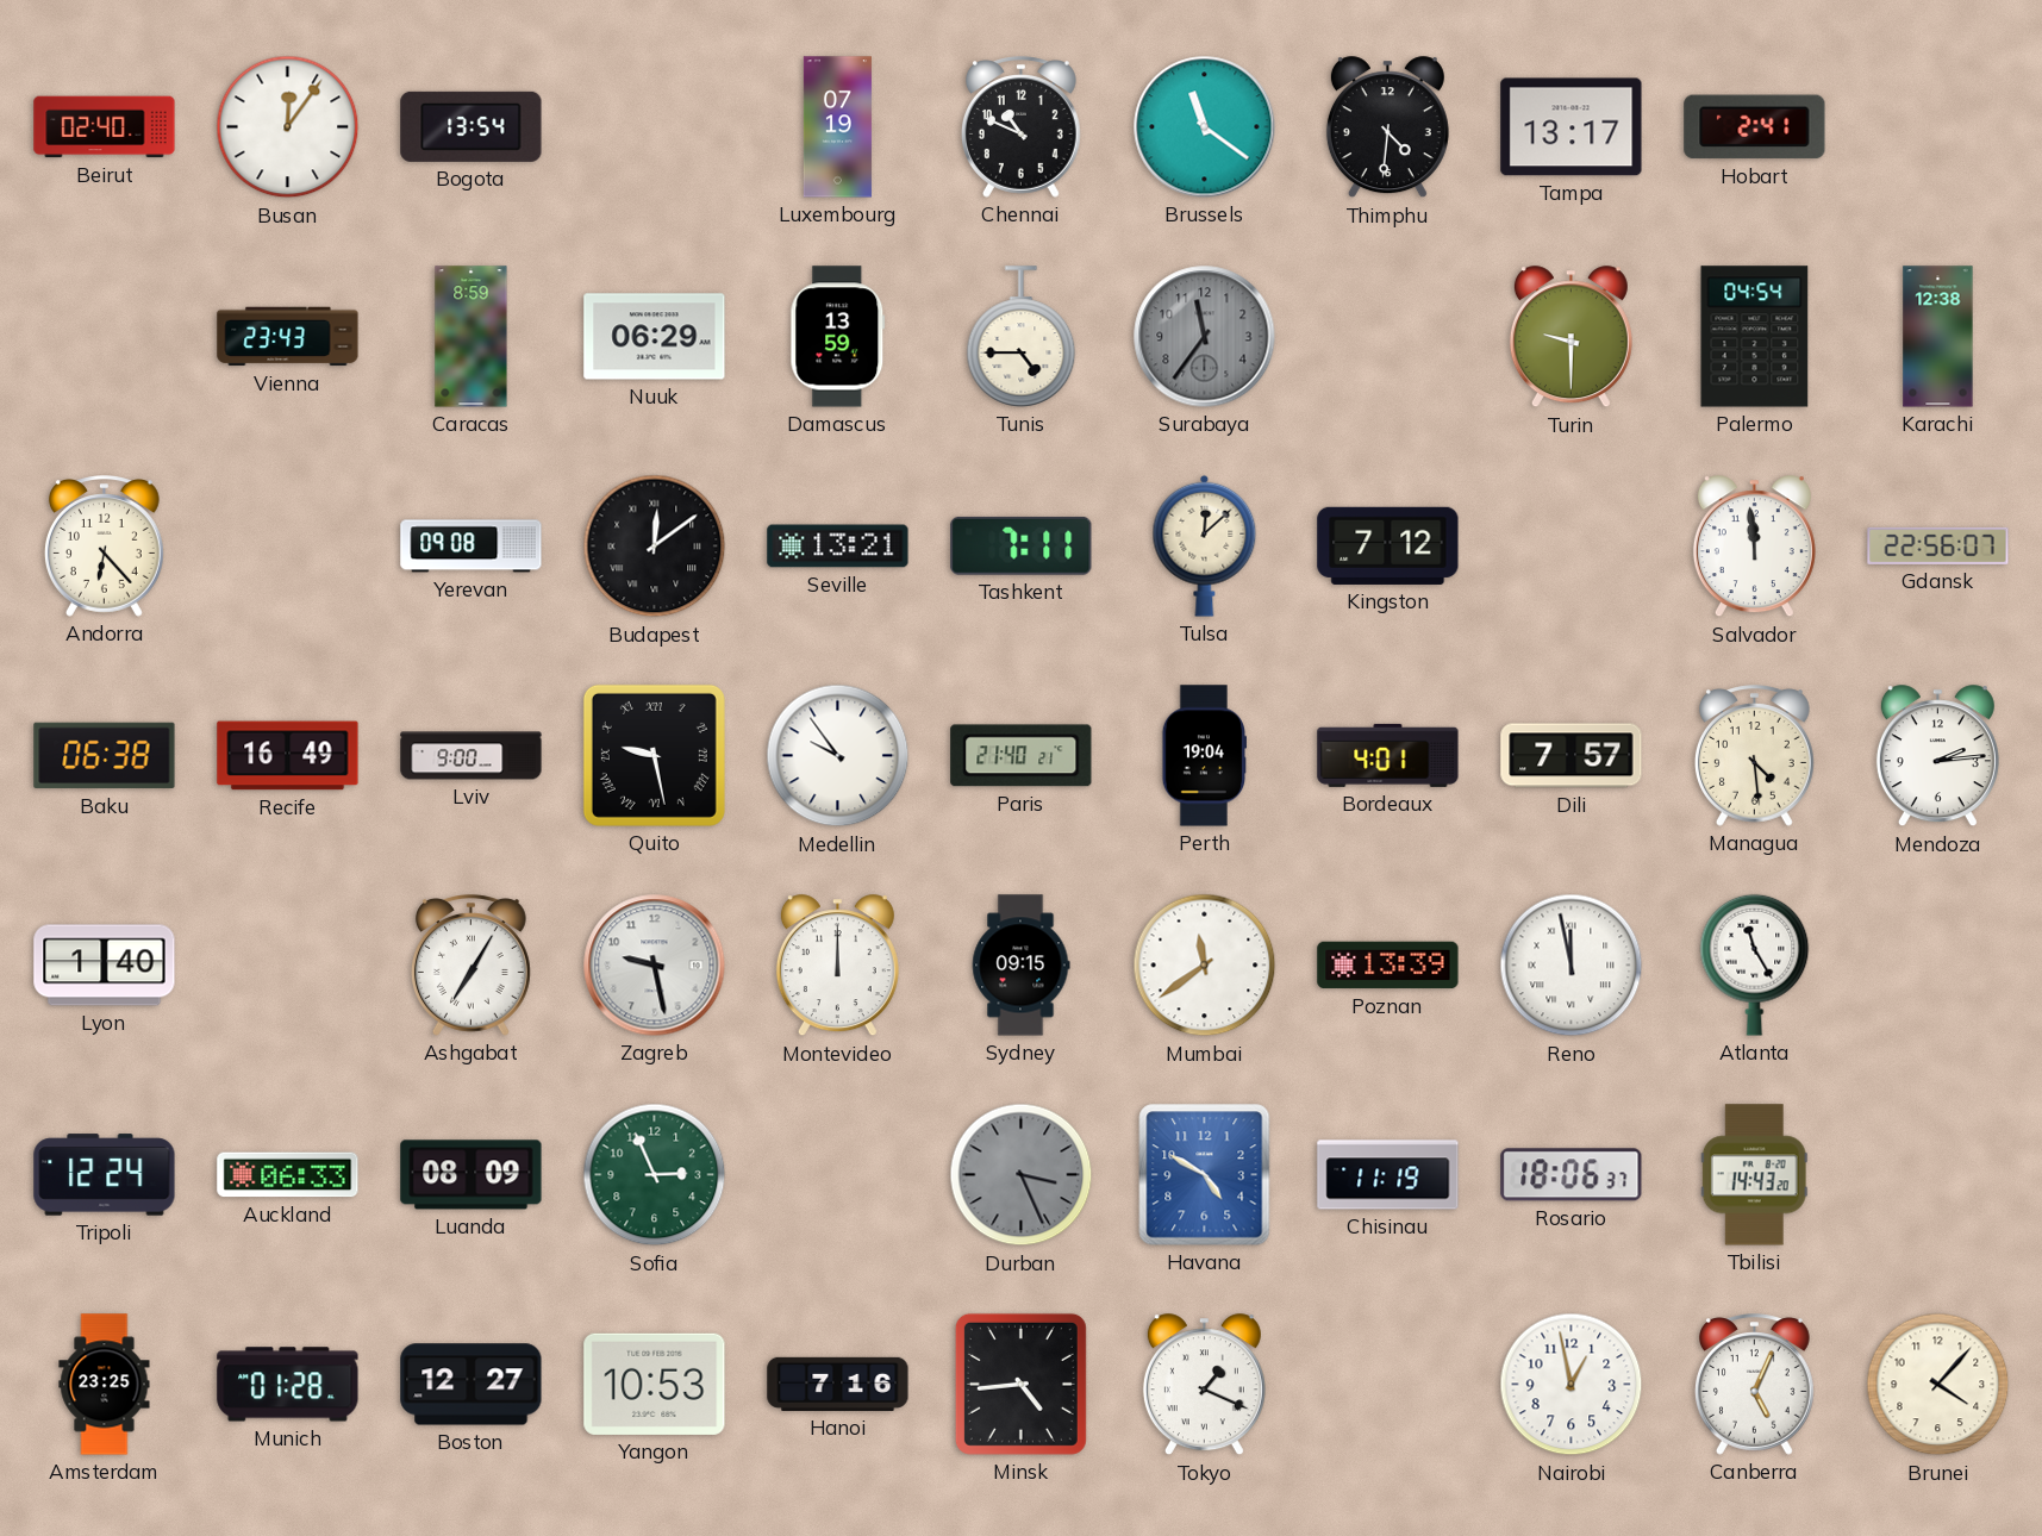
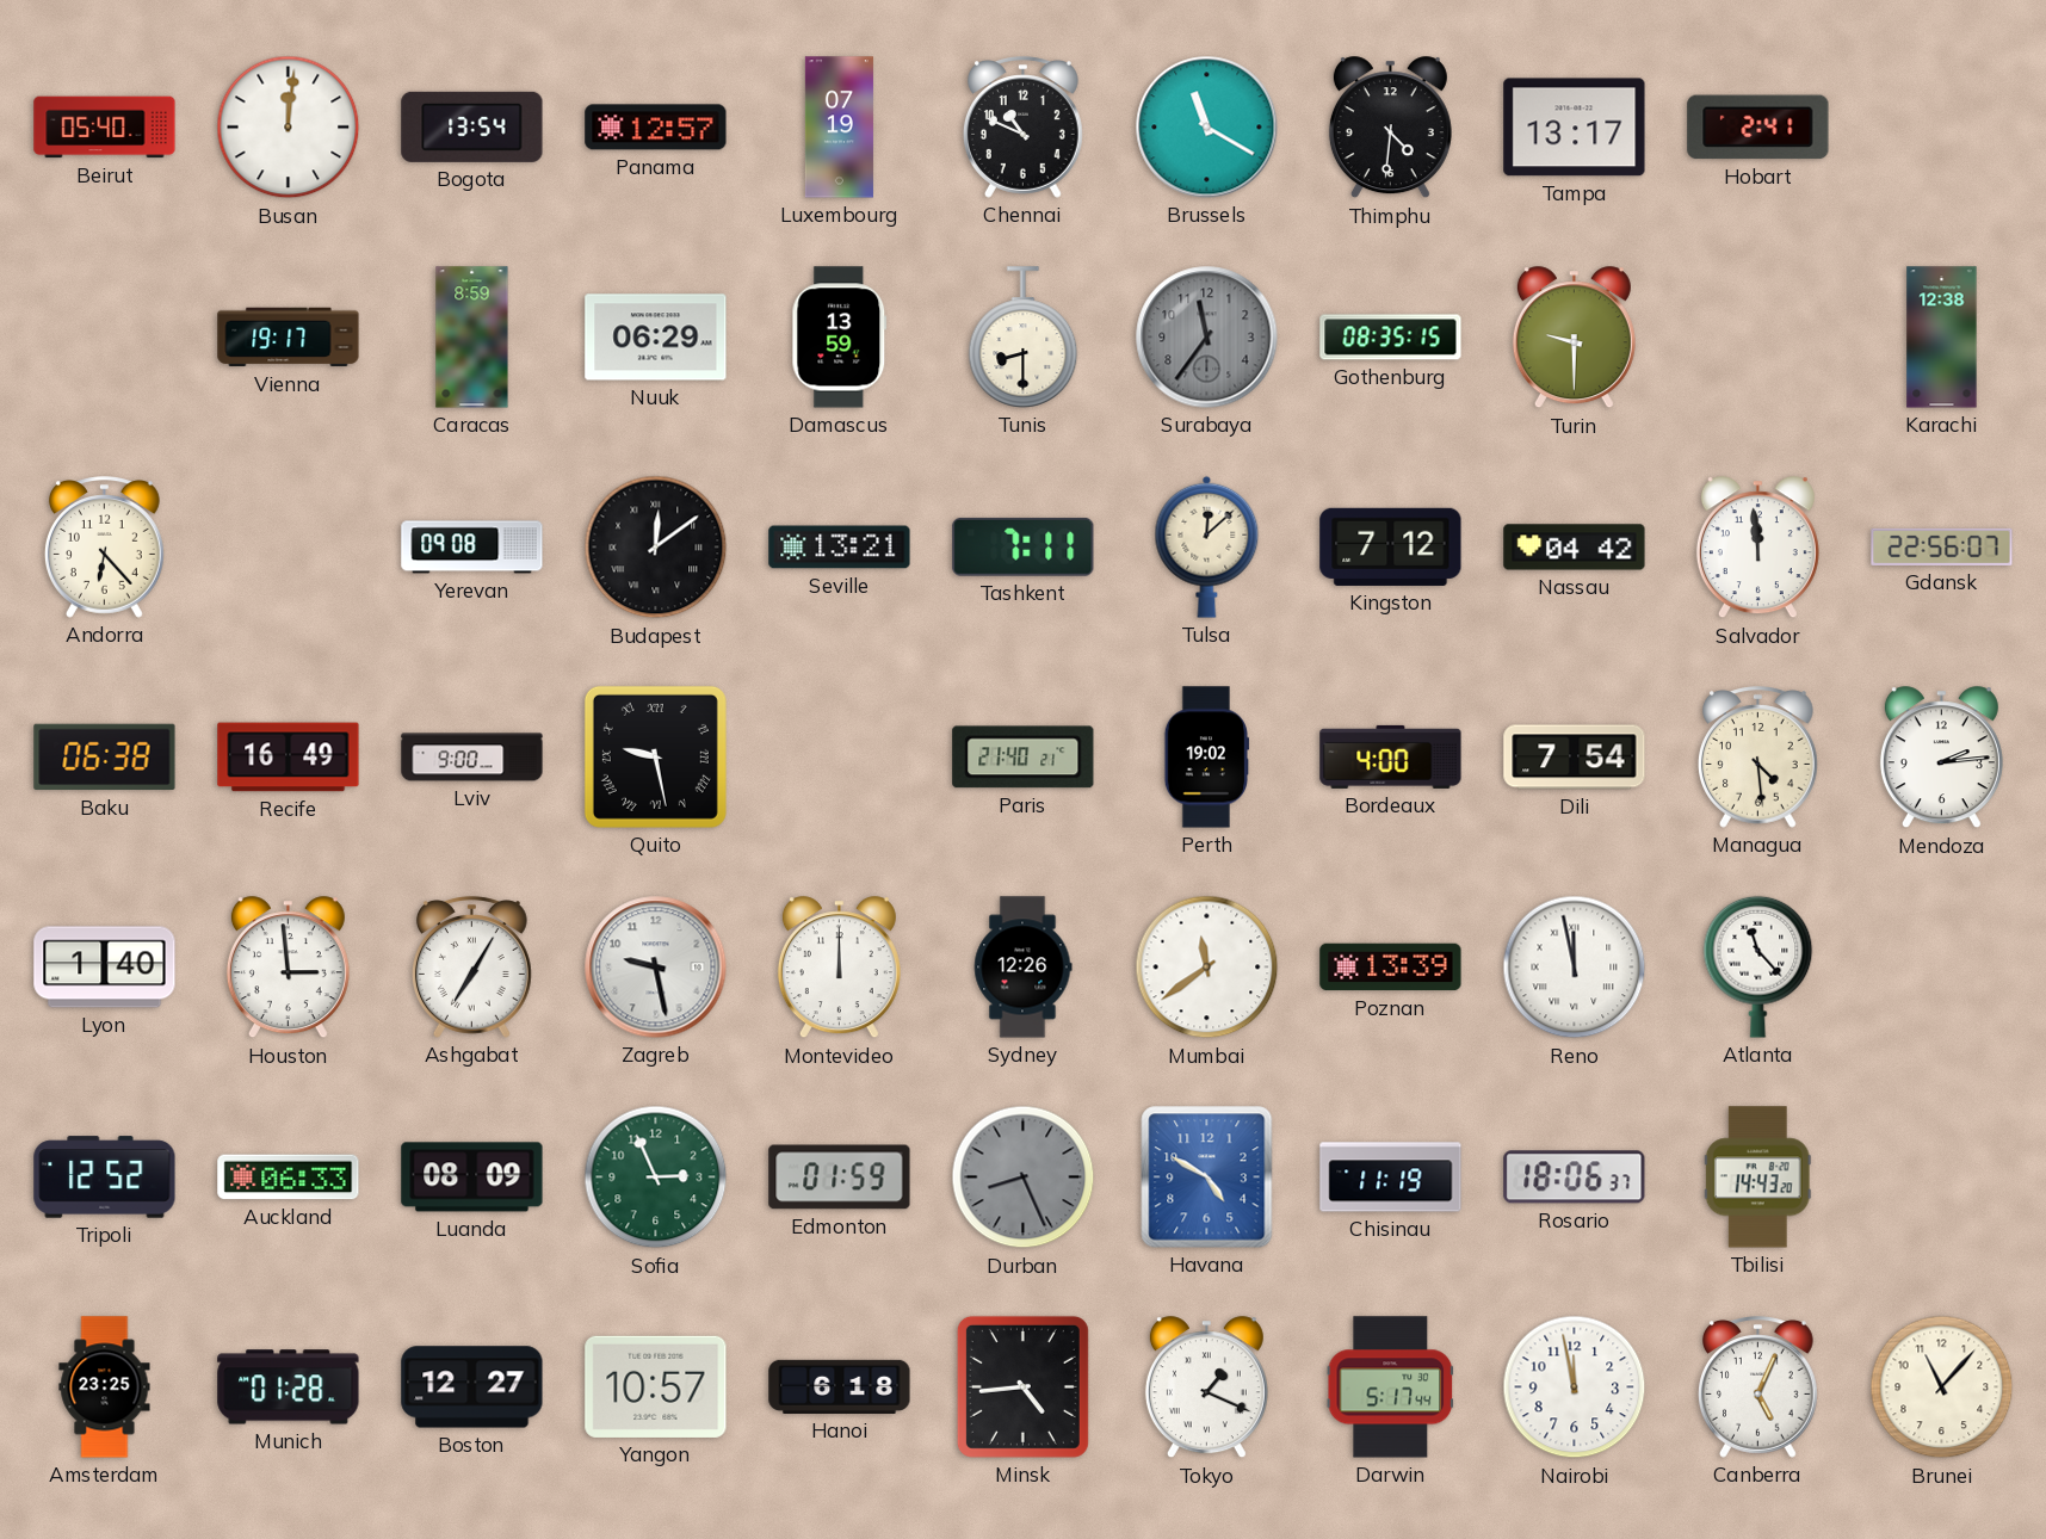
Beirut: 02:40 -> 05:40
Busan: 12:06 -> 12:01
Panama: none -> 12:57
Brussels: 11:21 -> 11:20
Vienna: 23:43 -> 19:17
Tunis: 4:45 -> 8:30
Gothenburg: none -> 08:35
Palermo: 04:54 -> none
Nassau: none -> 04:42
Medellin: 9:54 -> none
Perth: 19:04 -> 19:02
Bordeaux: 4:01 -> 4:00
Dili: 7:57 -> 7:54
Houston: none -> 2:59
Sydney: 09:15 -> 12:26
Atlanta: 11:25 -> 11:23
Tripoli: 12:24 -> 12:52
Edmonton: none -> 01:59
Durban: 3:26 -> 8:26
Yangon: 10:53 -> 10:57
Hanoi: 7:16 -> 6:18
Darwin: none -> 5:17
Nairobi: 12:58 -> 11:58
Brunei: 4:07 -> 11:07
